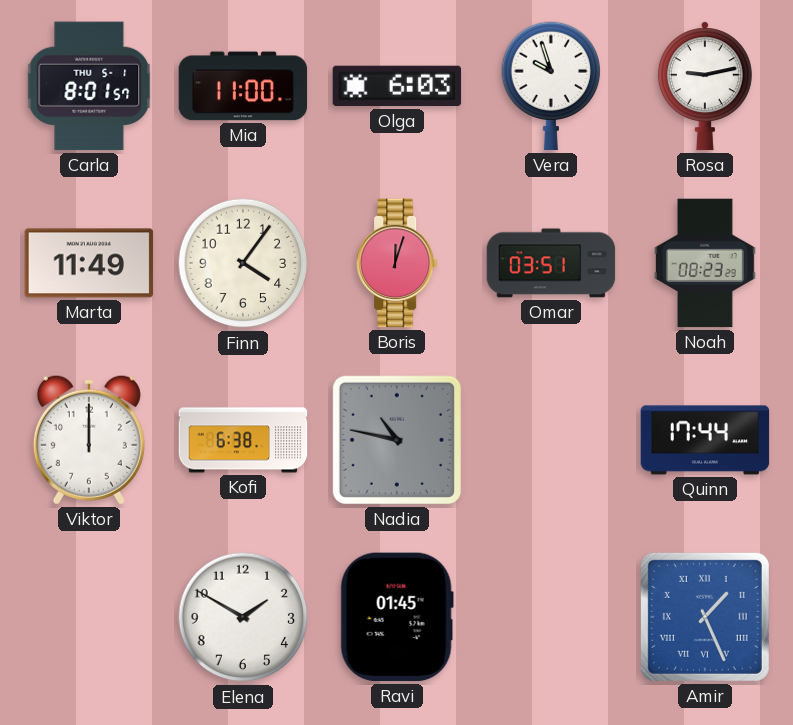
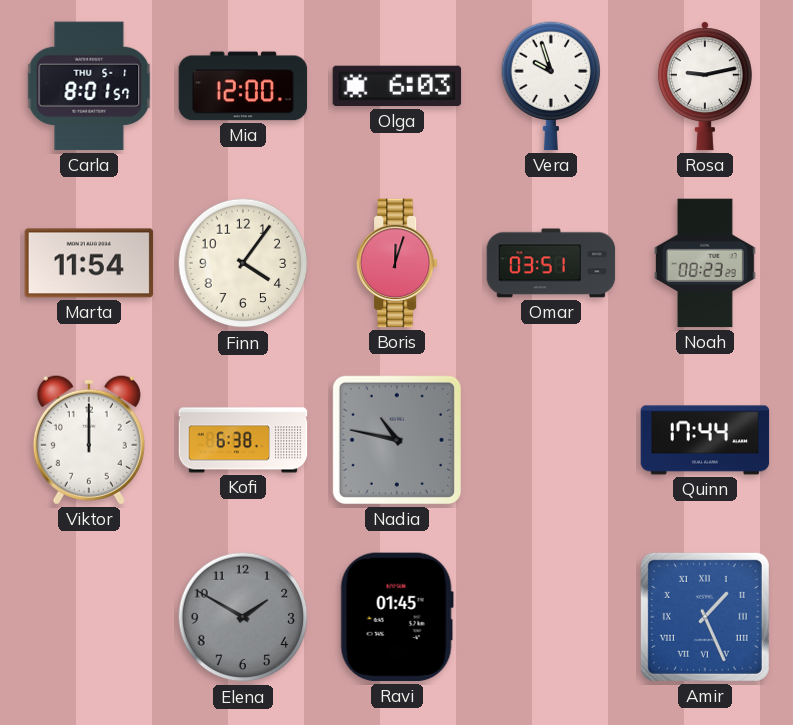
Mia: 11:00 -> 12:00
Marta: 11:49 -> 11:54
Elena dial: white -> grey
